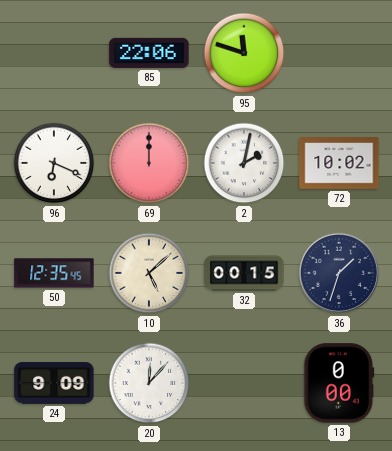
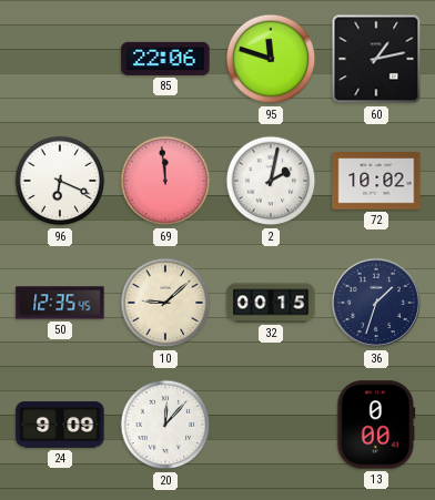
60: none -> 1:13
69: 12:00 -> 11:59
10: 5:08 -> 9:08
